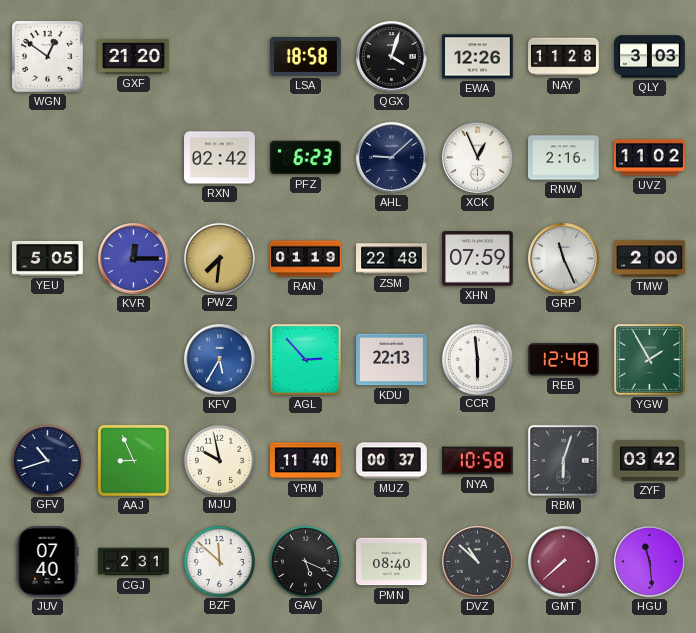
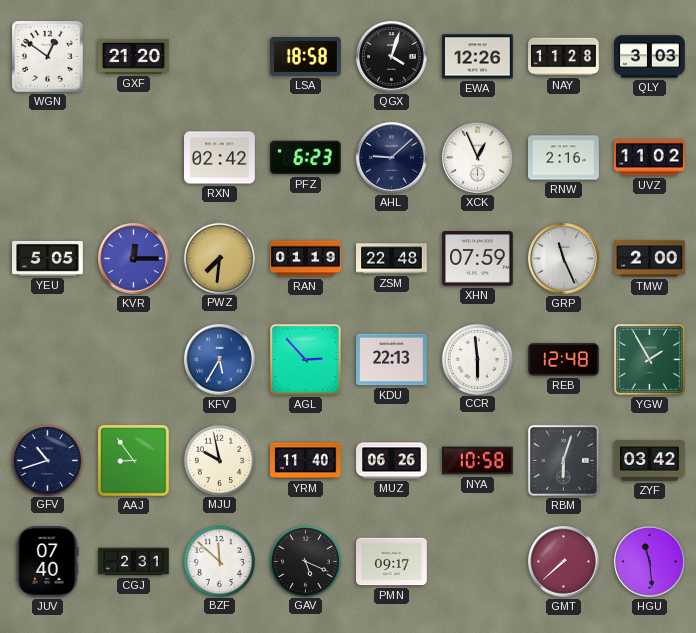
AAJ: 8:56 -> 8:54
MUZ: 00:37 -> 06:26
PMN: 08:40 -> 09:17
DVZ: 10:52 -> none
